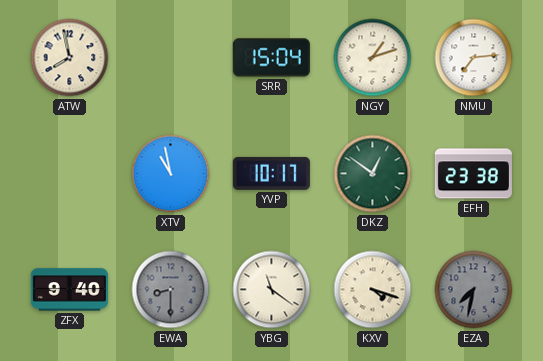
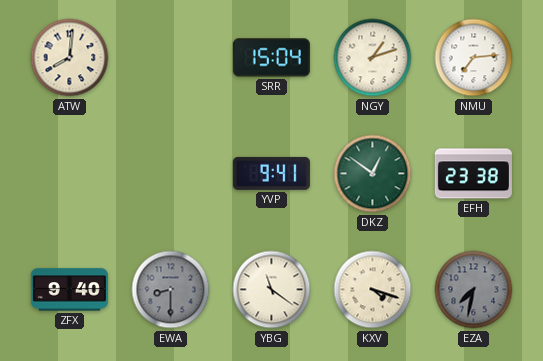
ATW: 7:58 -> 8:01
XTV: 10:58 -> none
YVP: 10:17 -> 9:41
